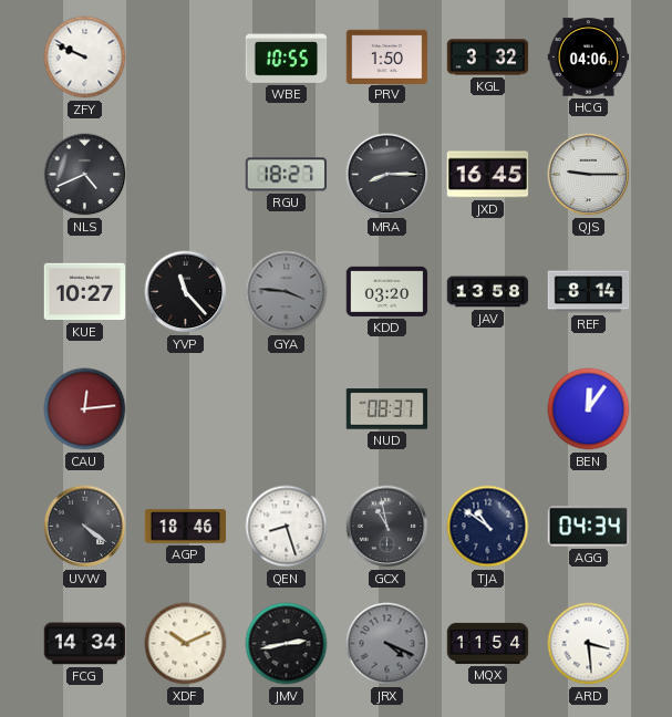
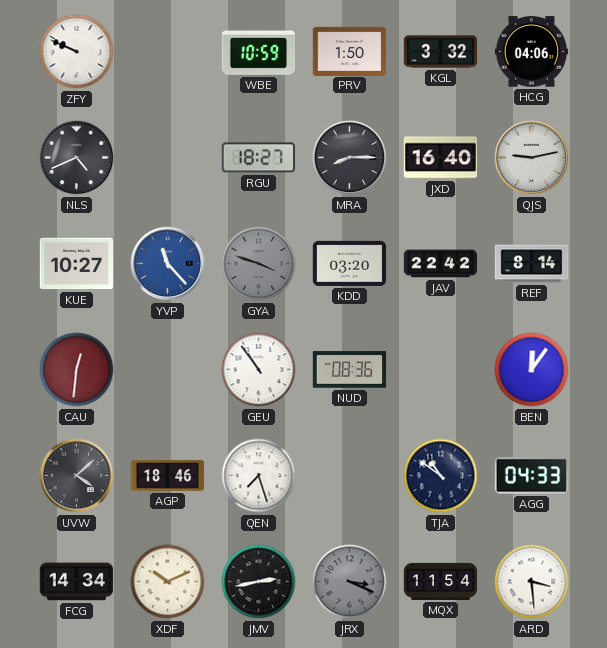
WBE: 10:55 -> 10:59
JXD: 16:45 -> 16:40
QJS: 9:15 -> 9:13
YVP dial: black -> blue
GYA: 3:46 -> 3:48
JAV: 13:58 -> 22:42
CAU: 12:14 -> 12:31
GEU: none -> 10:54
NUD: 08:37 -> 08:36
UVW: 4:21 -> 4:08
QEN: 8:27 -> 7:27
GCX: 10:58 -> none
AGG: 04:34 -> 04:33
JRX: 4:19 -> 3:19
